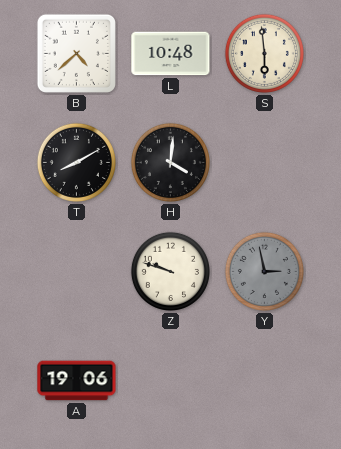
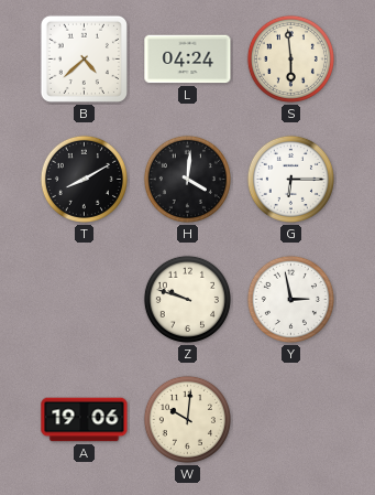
L: 10:48 -> 04:24
G: none -> 6:15
Y dial: grey -> white
W: none -> 10:01
